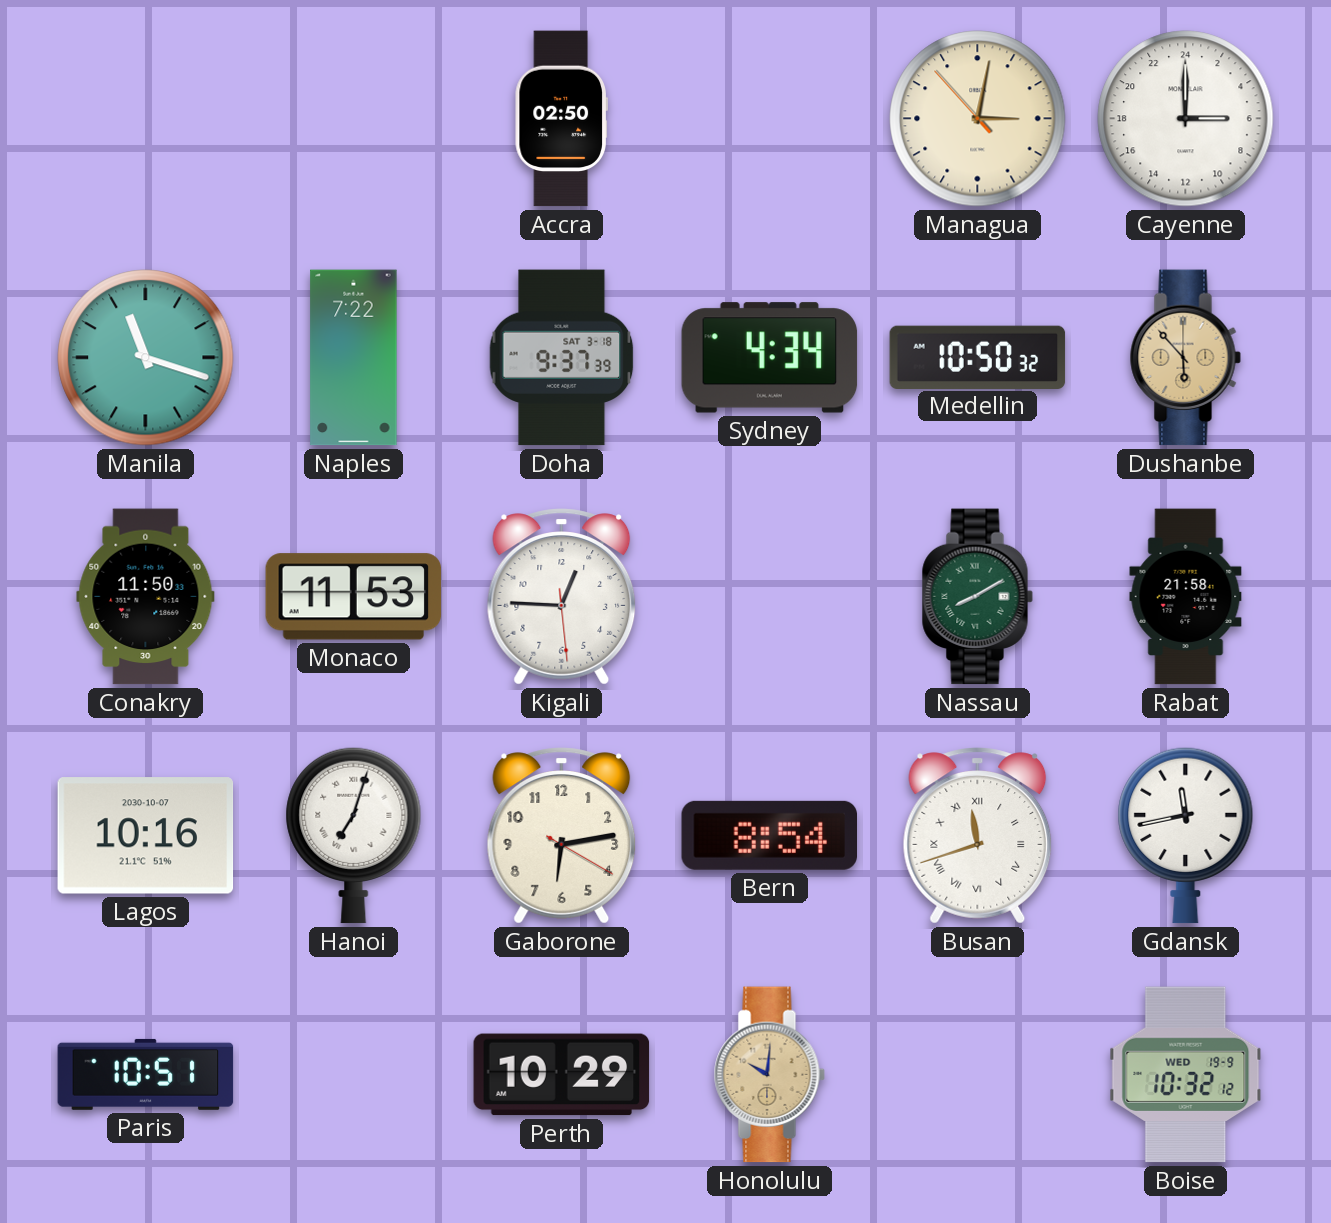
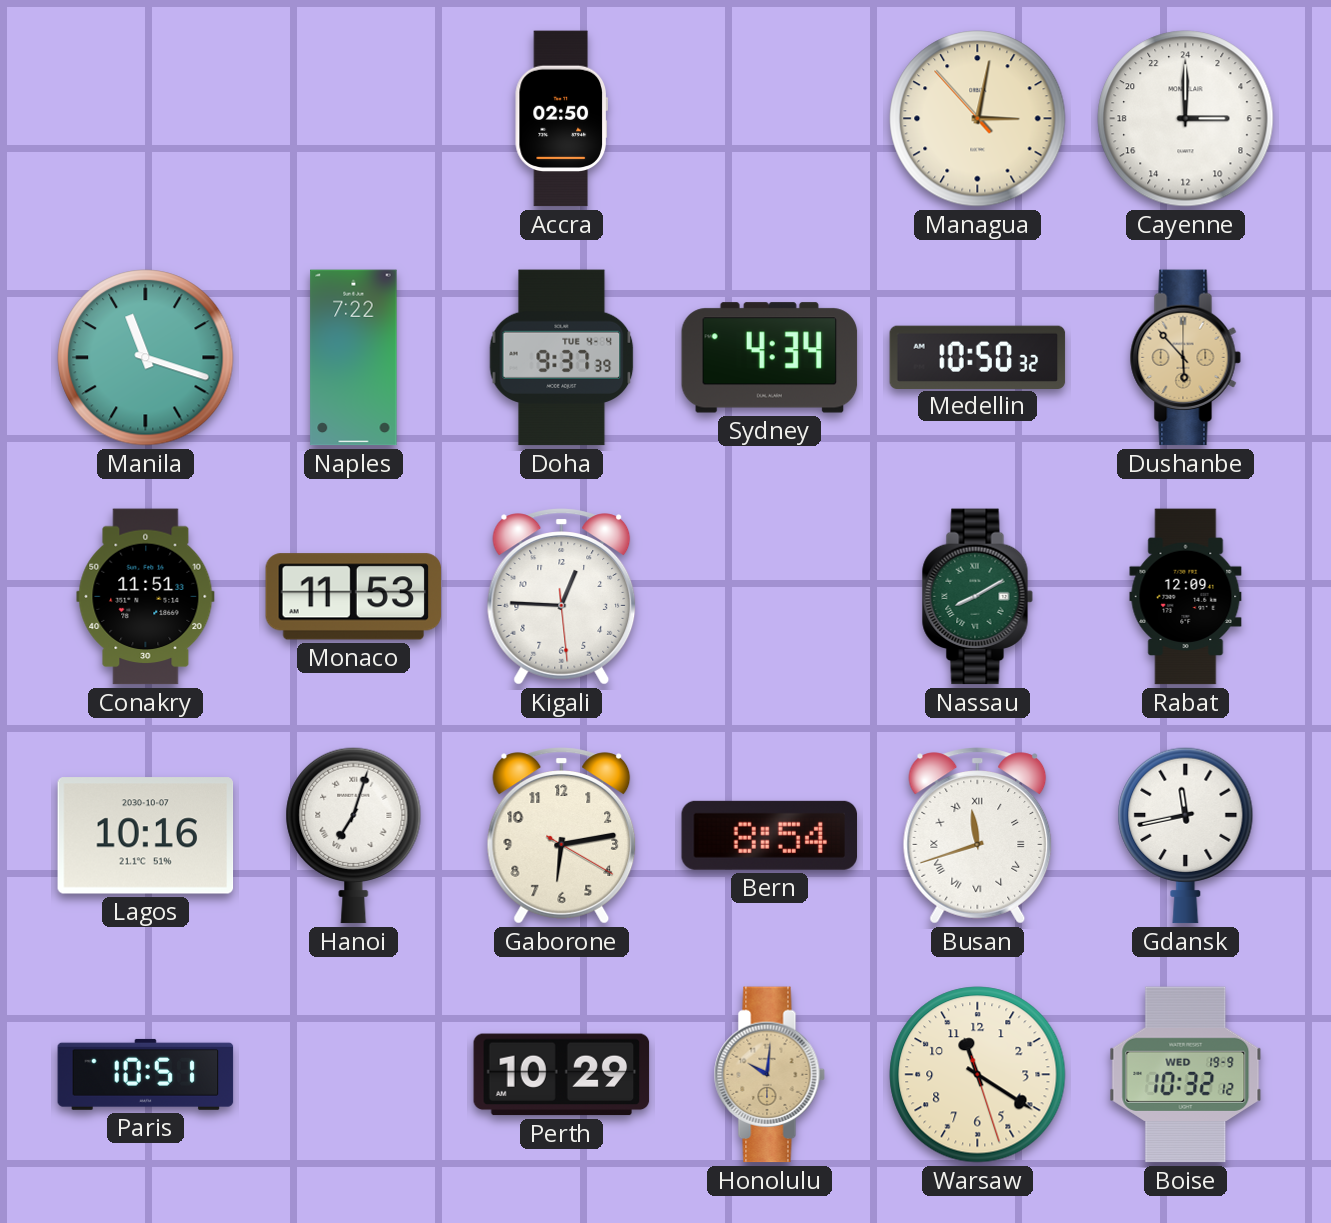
Doha date: SAT 3-18 -> TUE 4-4
Conakry: 11:50 -> 11:51
Rabat: 21:58 -> 12:09
Warsaw: none -> 11:20
